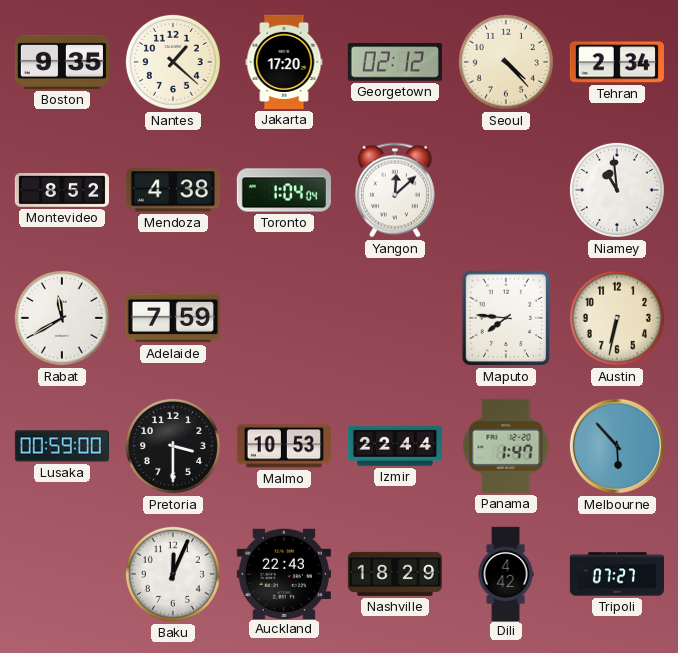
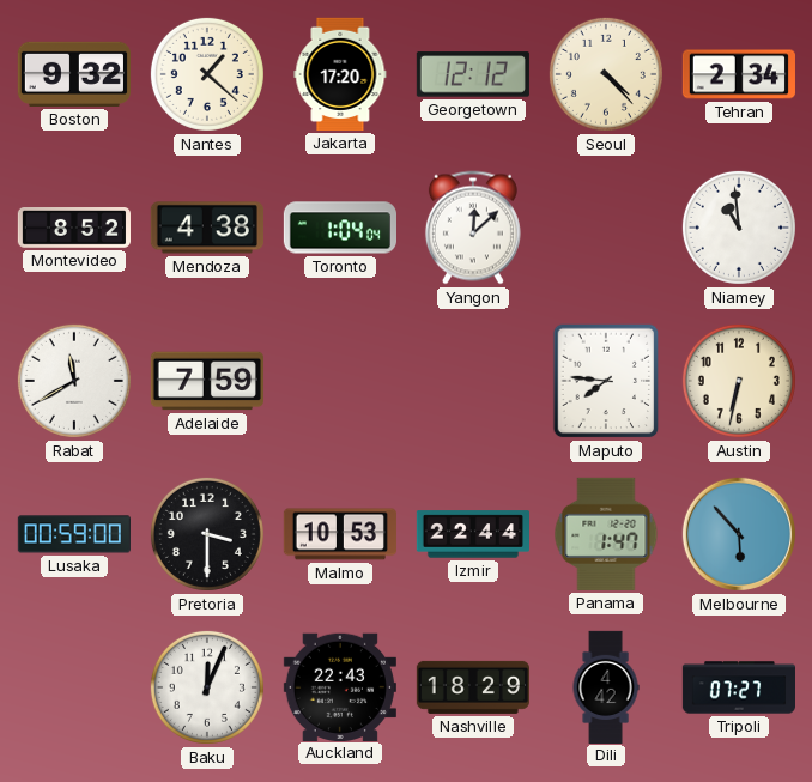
Boston: 9:35 -> 9:32
Georgetown: 02:12 -> 12:12
